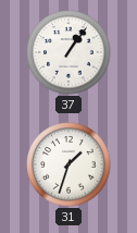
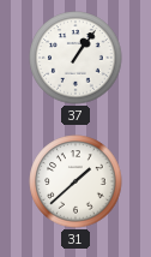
31: 1:33 -> 1:38
